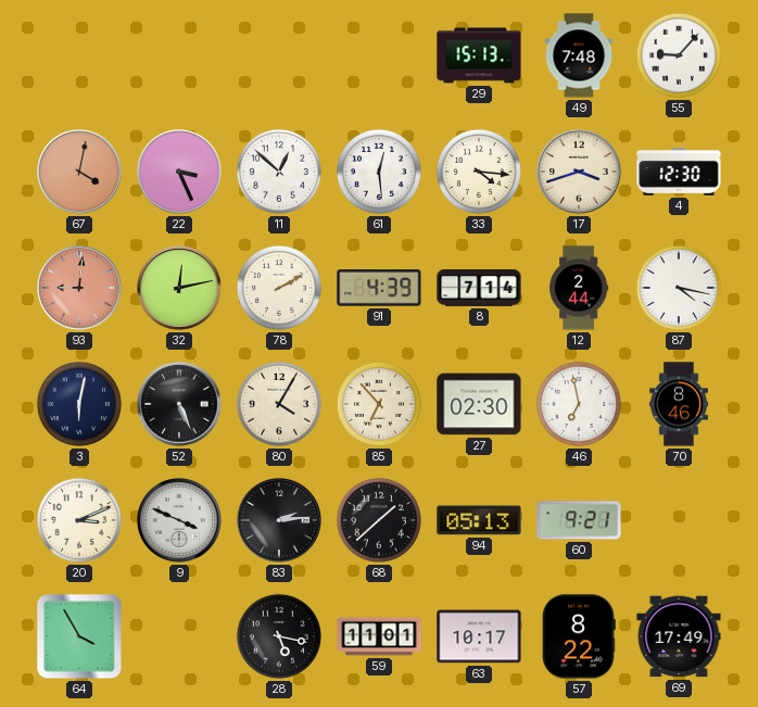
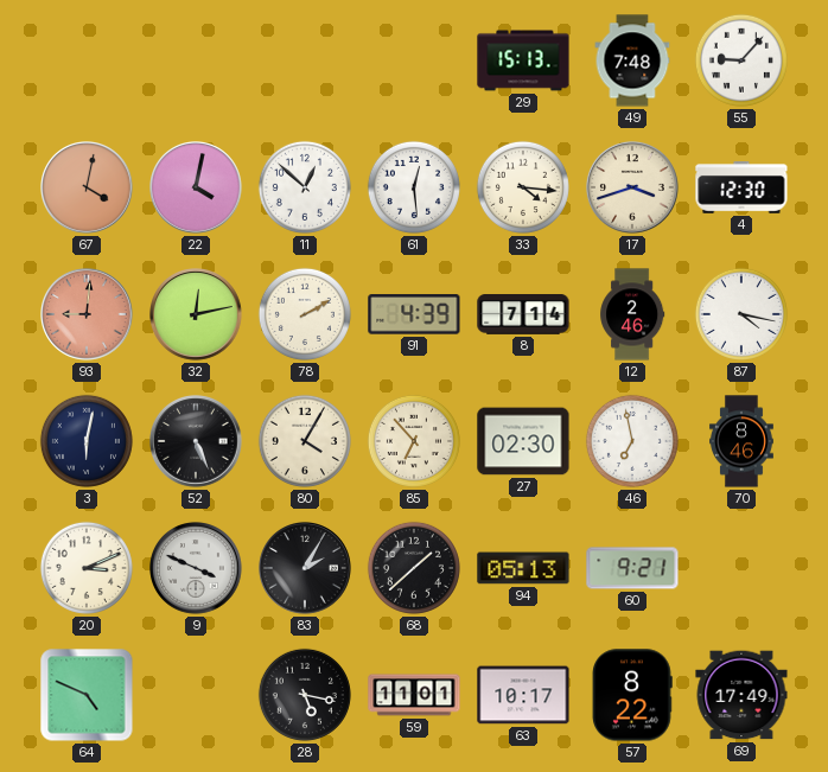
22: 3:26 -> 4:02
12: 2:44 -> 2:46
83: 2:14 -> 2:05
64: 3:55 -> 4:49
